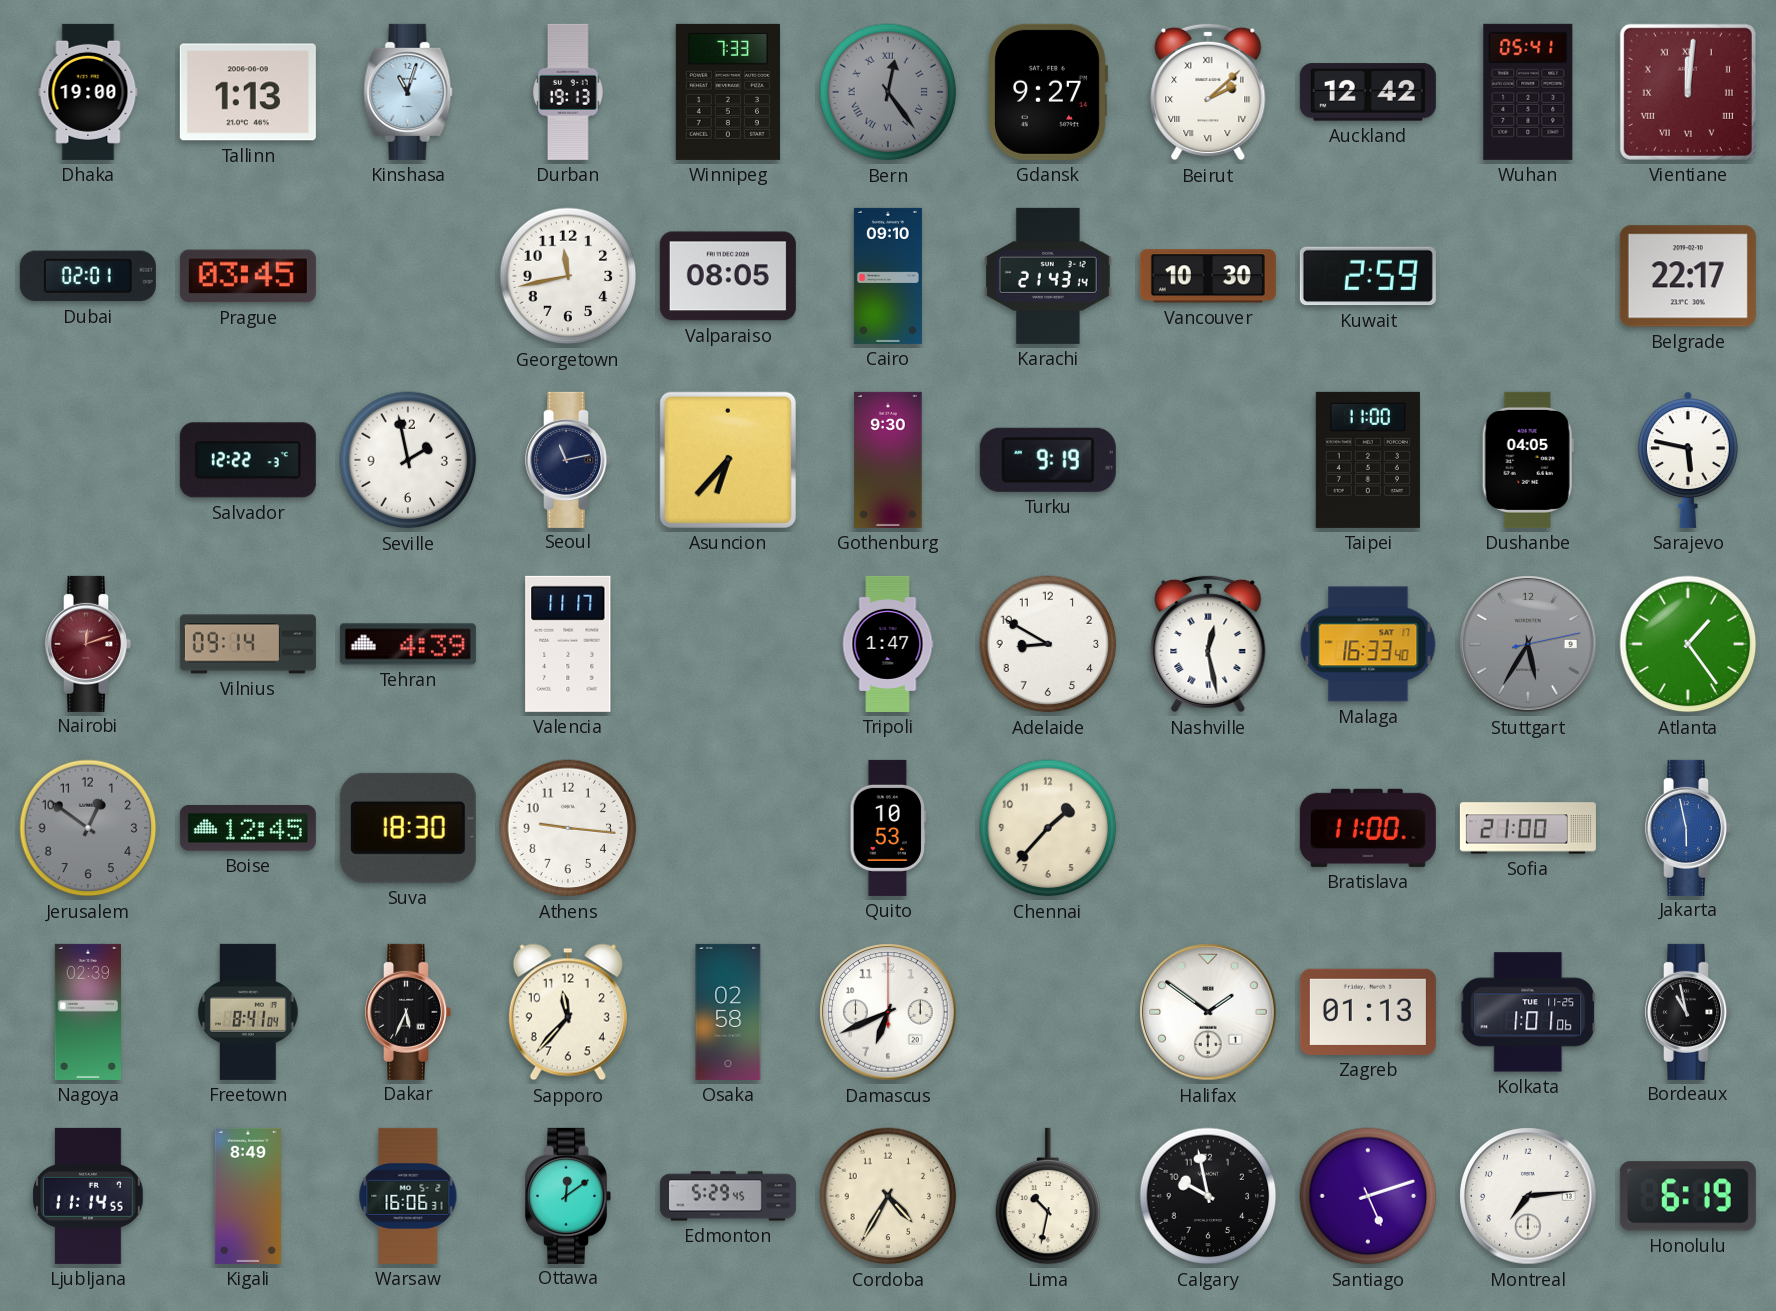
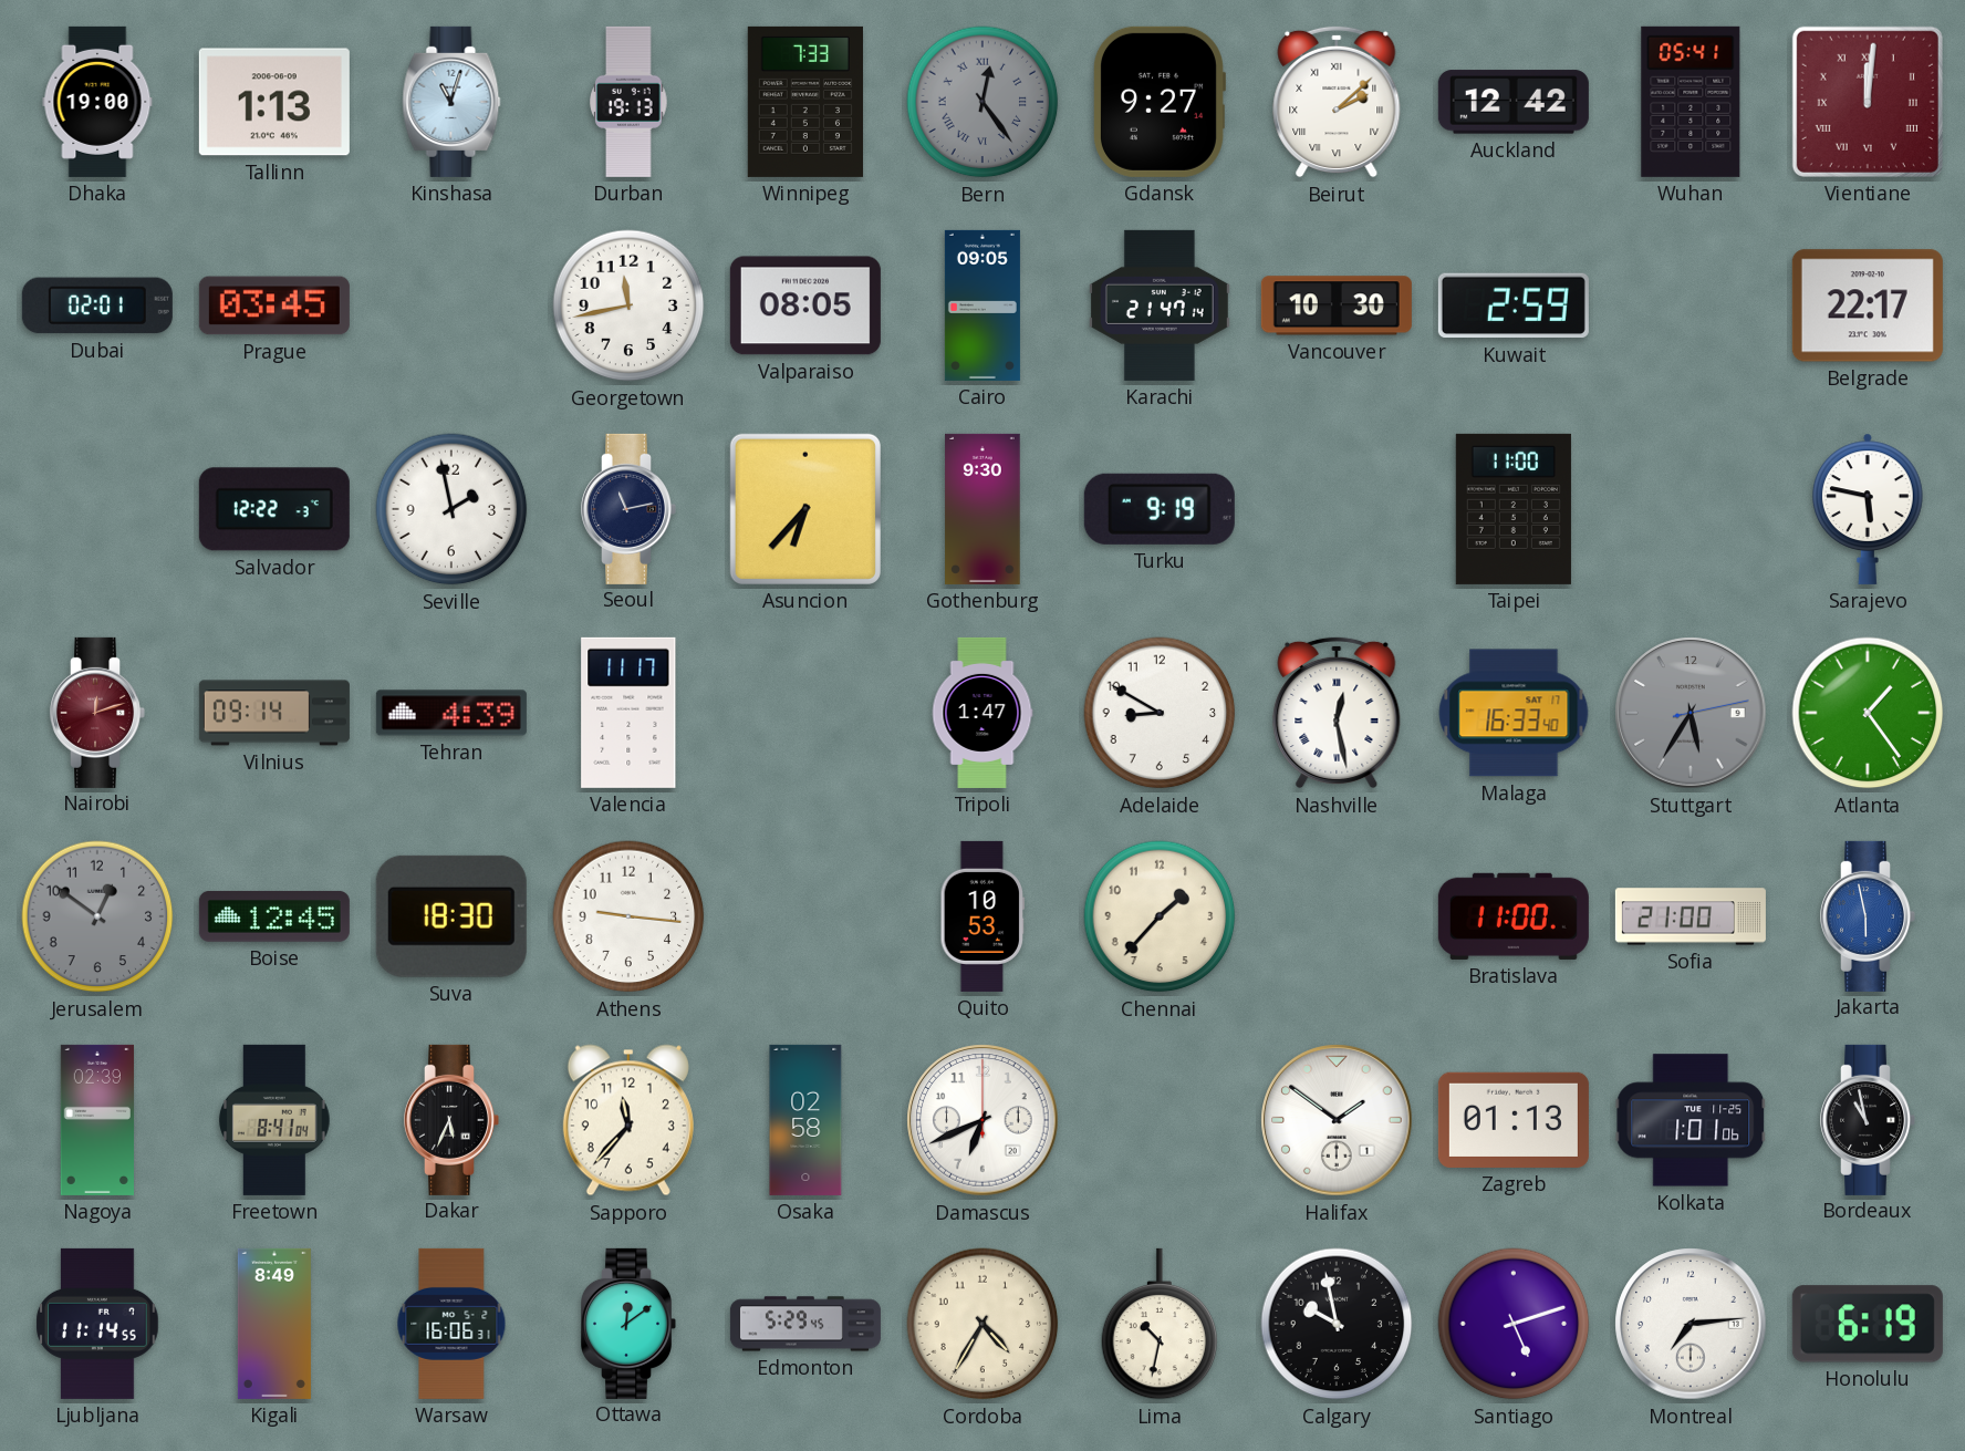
Cairo: 09:10 -> 09:05
Karachi: 21:43 -> 21:47
Dushanbe: 04:05 -> none
